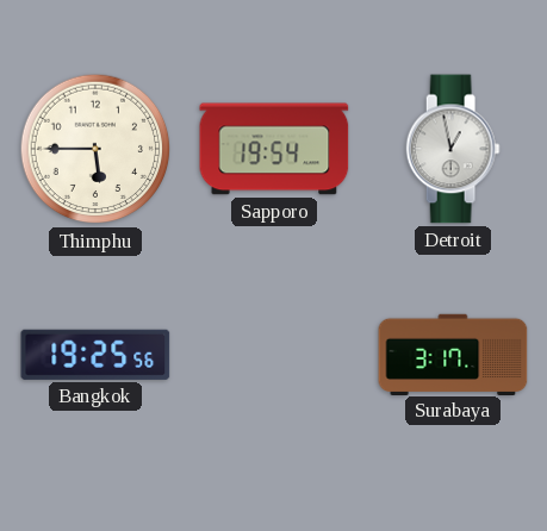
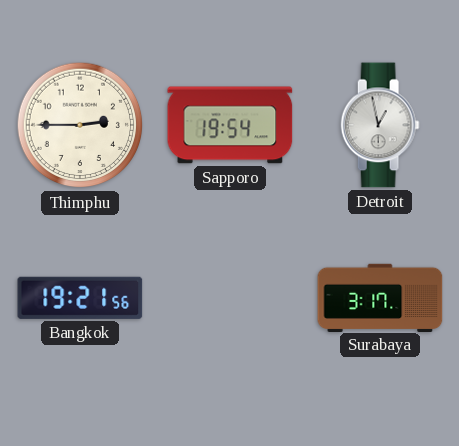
Thimphu: 5:45 -> 2:45
Bangkok: 19:25 -> 19:21
